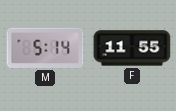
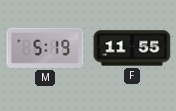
M: 5:14 -> 5:19
